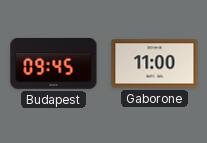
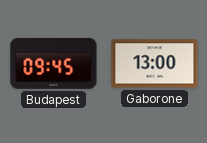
Gaborone: 11:00 -> 13:00
